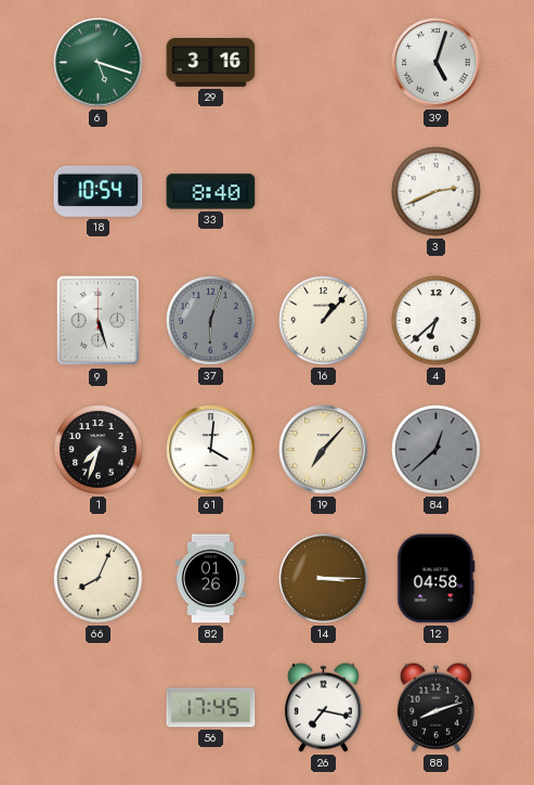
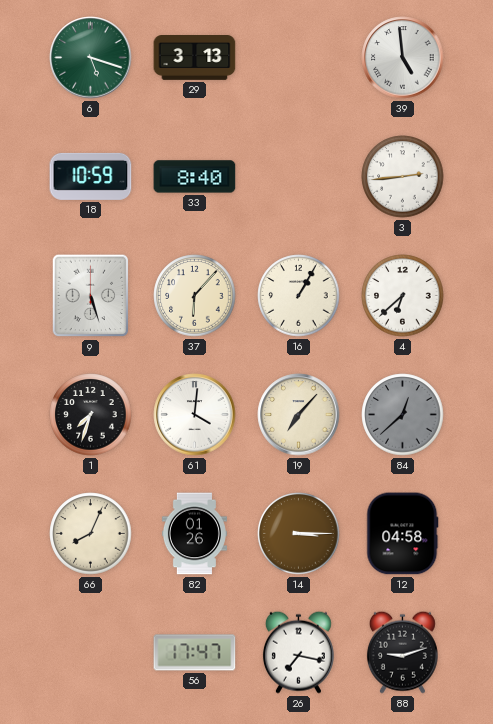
29: 3:16 -> 3:13
39: 5:03 -> 4:59
18: 10:54 -> 10:59
3: 2:41 -> 2:44
37: 6:03 -> 6:07
37 dial: grey -> cream
16: 1:07 -> 1:05
56: 17:45 -> 17:47
88: 8:12 -> 9:12
